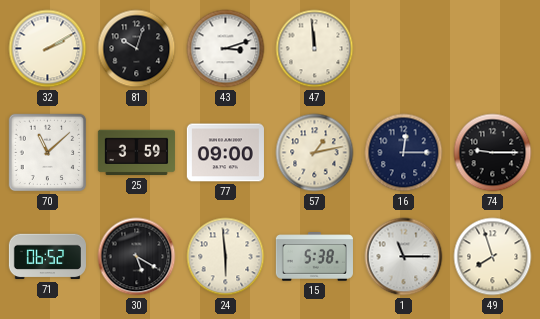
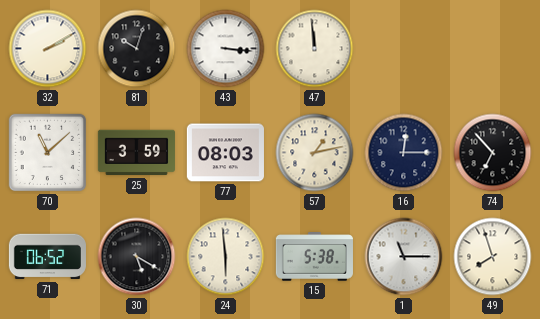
43: 3:12 -> 3:16
77: 09:00 -> 08:03
74: 9:15 -> 6:53
